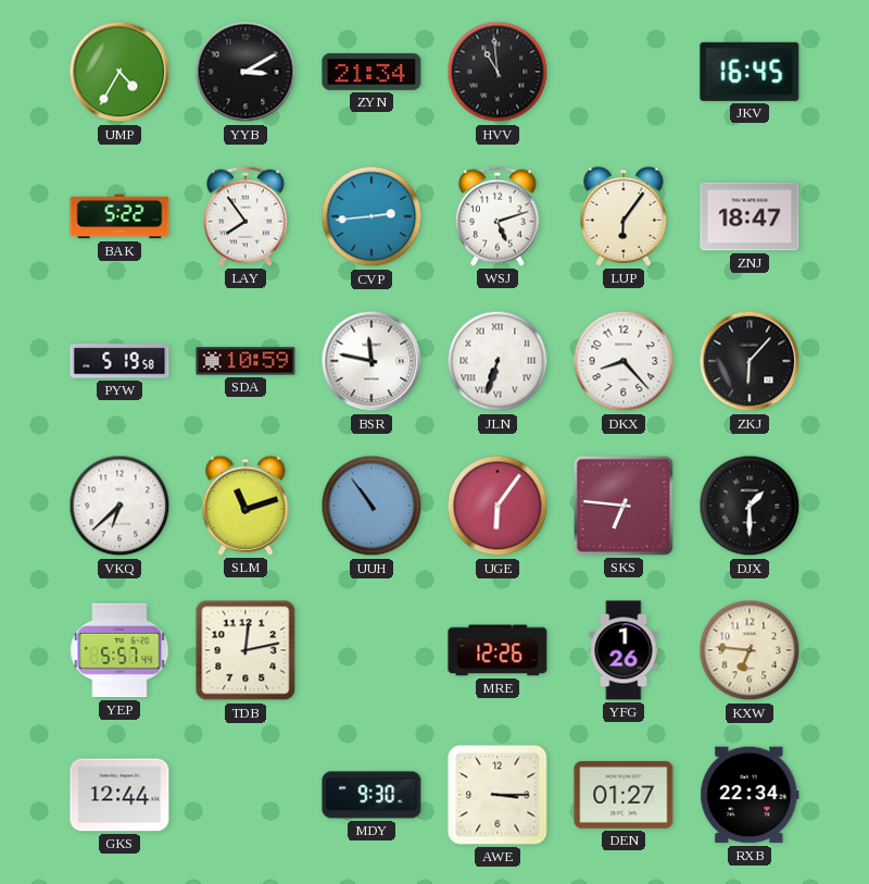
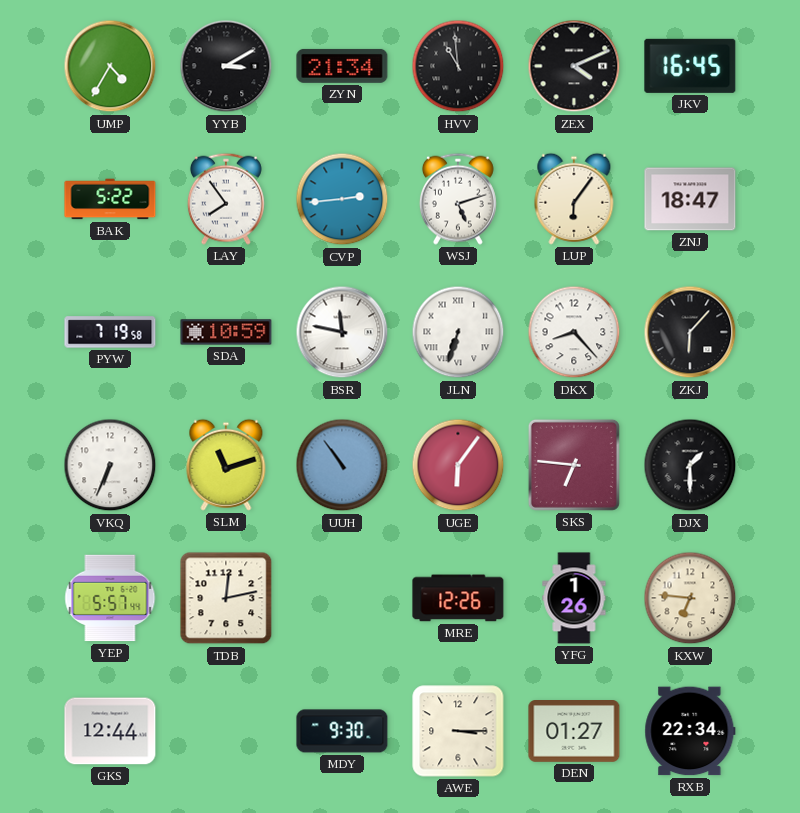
ZEX: none -> 4:11
PYW: 5:19 -> 7:19
VKQ: 6:38 -> 6:34
